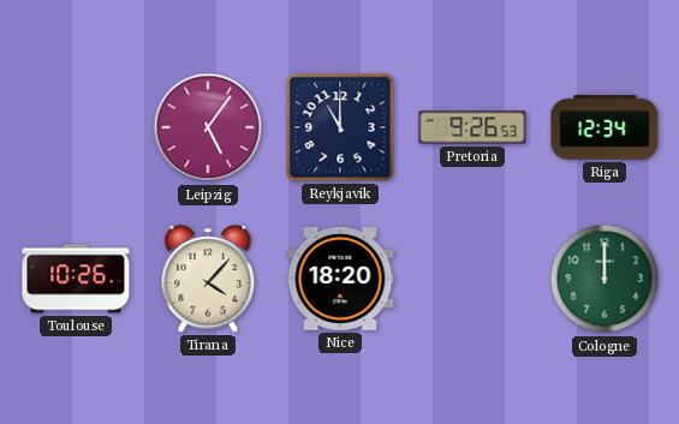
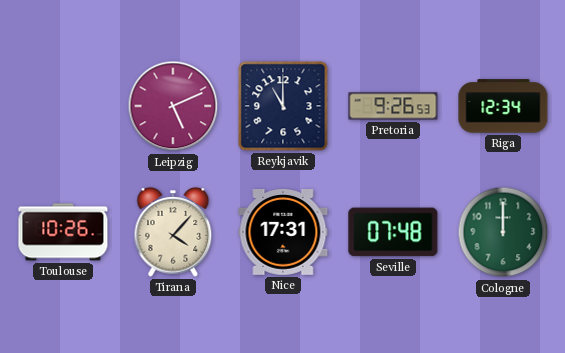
Leipzig: 5:06 -> 5:11
Nice: 18:20 -> 17:31
Seville: none -> 07:48
